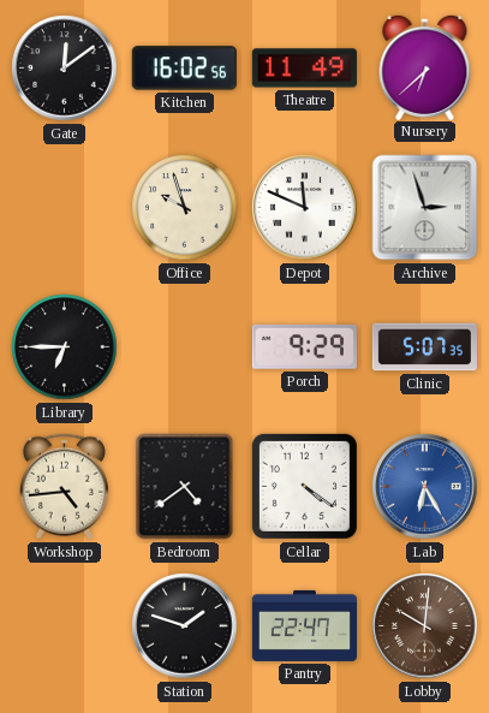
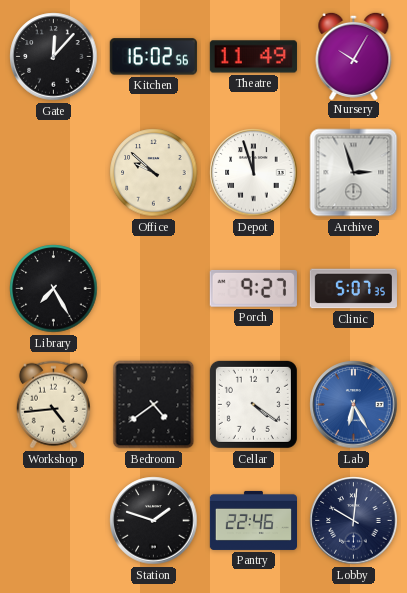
Gate: 12:09 -> 12:07
Nursery: 6:38 -> 10:05
Office: 9:57 -> 9:52
Depot: 11:49 -> 11:57
Library: 6:45 -> 7:25
Porch: 9:29 -> 9:27
Pantry: 22:47 -> 22:46
Lobby dial: brown -> navy
